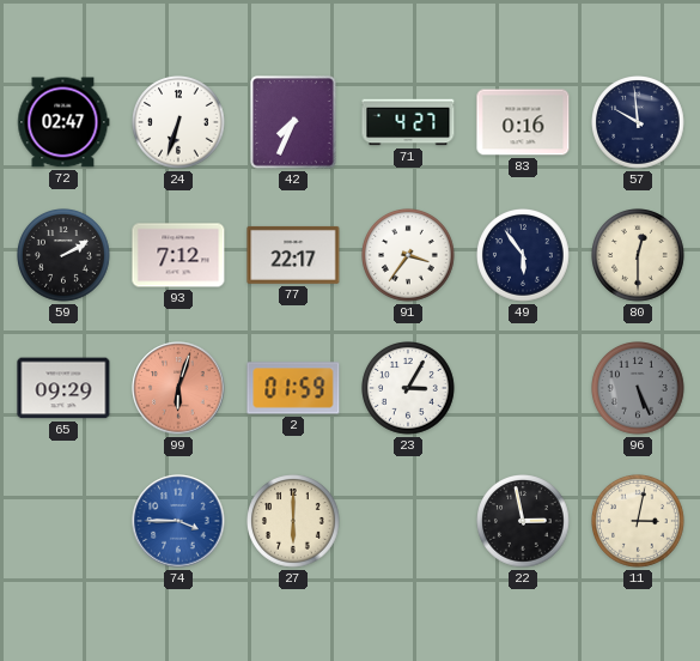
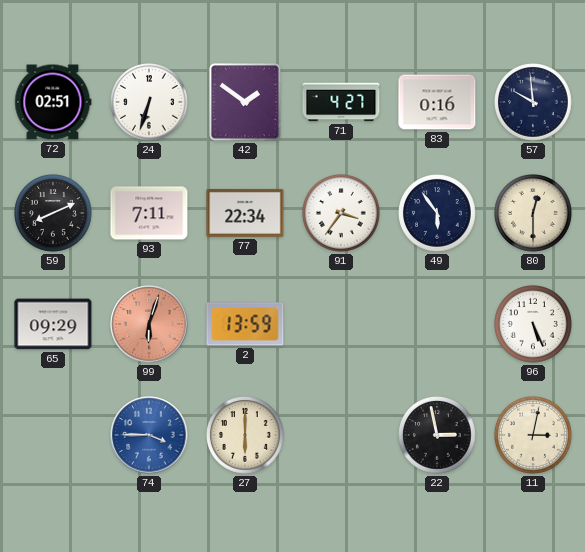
72: 02:47 -> 02:51
42: 7:34 -> 1:51
59: 2:10 -> 8:11
93: 7:12 -> 7:11
77: 22:17 -> 22:34
2: 01:59 -> 13:59
23: 3:05 -> none
96 dial: grey -> white
